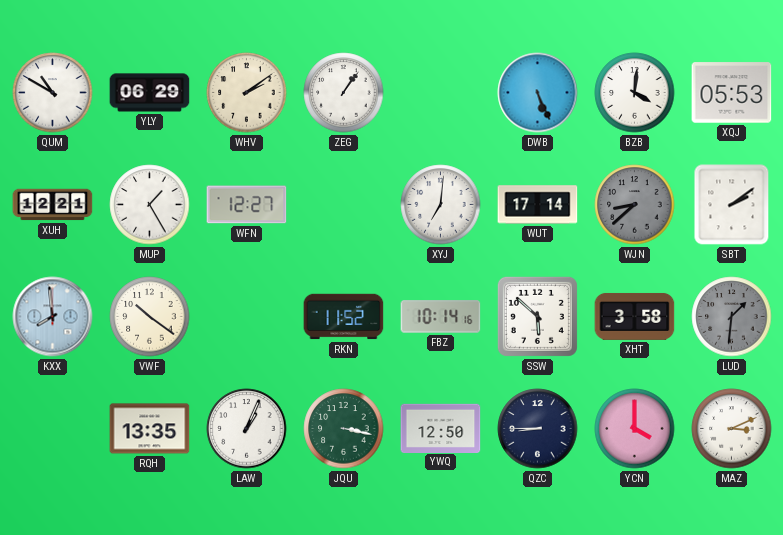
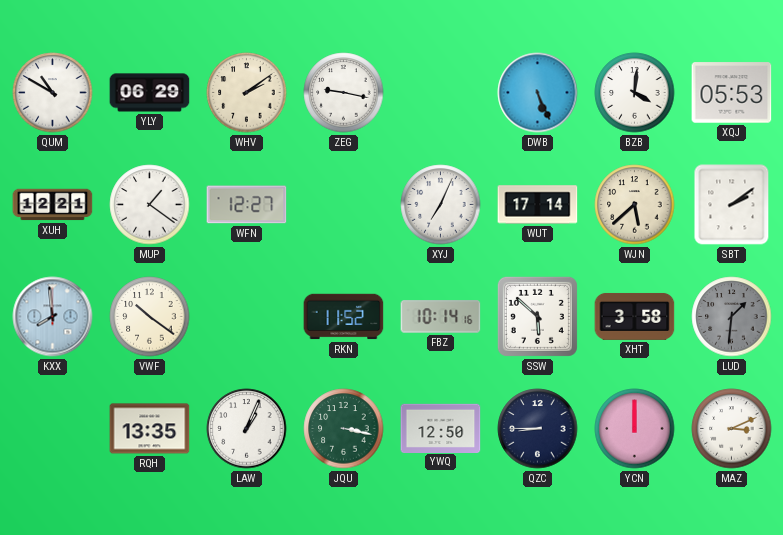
ZEG: 1:06 -> 9:17
MUP: 1:25 -> 1:21
XYJ: 7:01 -> 7:04
WJN: 8:38 -> 5:38
WJN dial: grey -> cream
YCN: 4:00 -> 12:00
